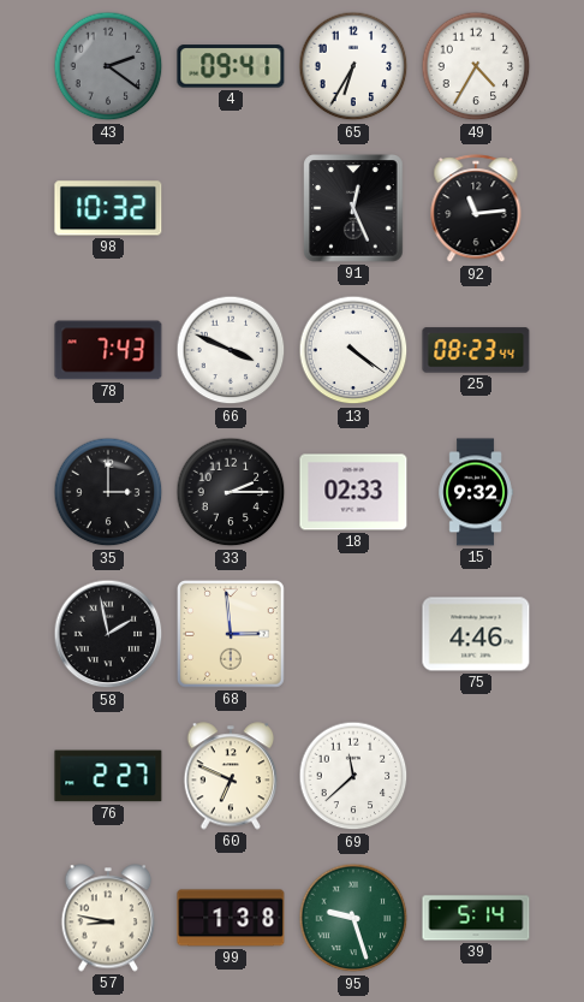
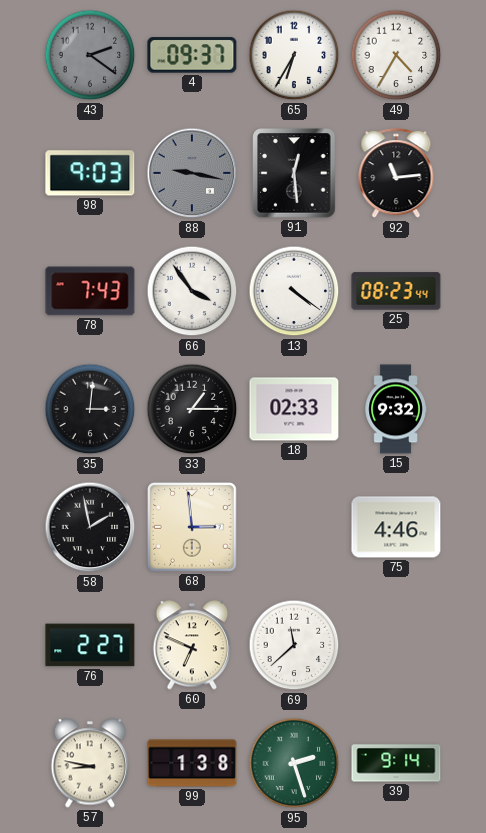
4: 09:41 -> 09:37
98: 10:32 -> 9:03
88: none -> 9:17
91: 12:26 -> 12:29
66: 3:49 -> 3:54
35: 3:00 -> 3:01
33: 2:15 -> 1:15
95: 9:27 -> 2:27
39: 5:14 -> 9:14
